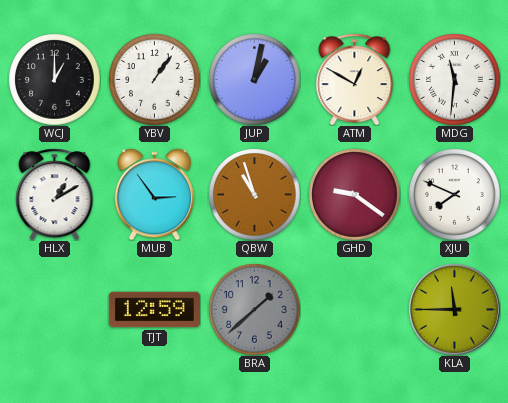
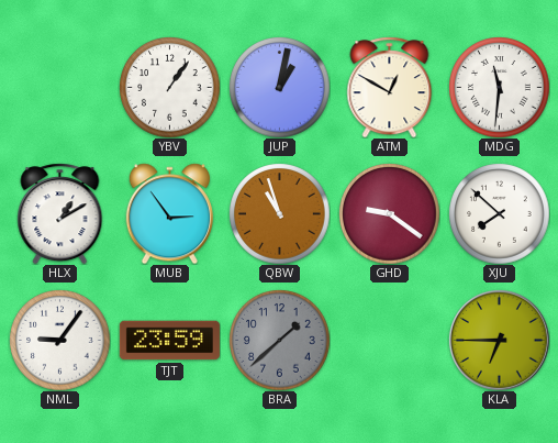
WCJ: 1:00 -> none
XJU: 7:49 -> 7:52
NML: none -> 9:06
TJT: 12:59 -> 23:59
KLA: 11:45 -> 6:45
